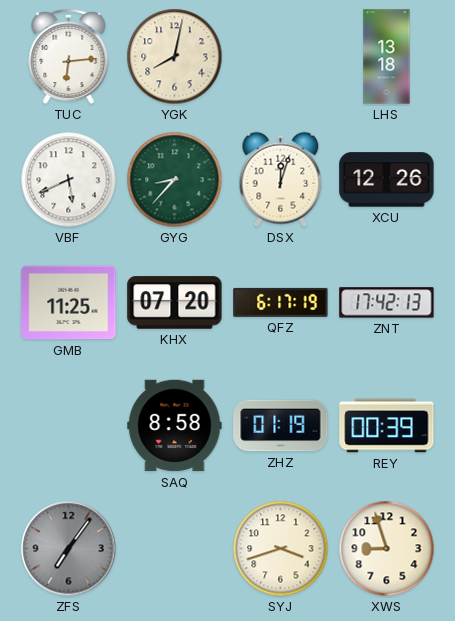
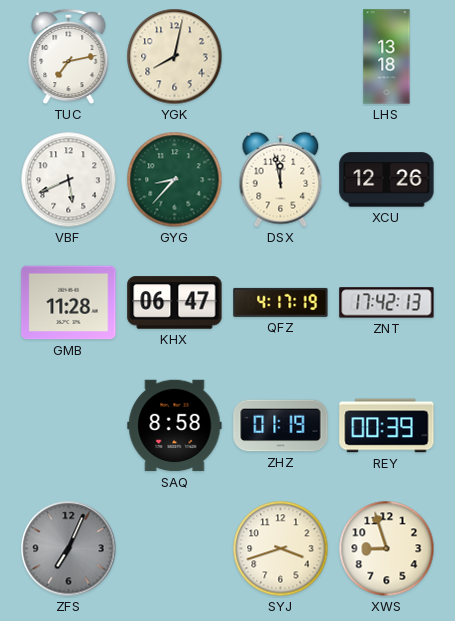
TUC: 6:14 -> 7:13
DSX: 12:03 -> 11:58
GMB: 11:25 -> 11:28
KHX: 07:20 -> 06:47
QFZ: 6:17 -> 4:17
ZFS: 7:06 -> 7:04
